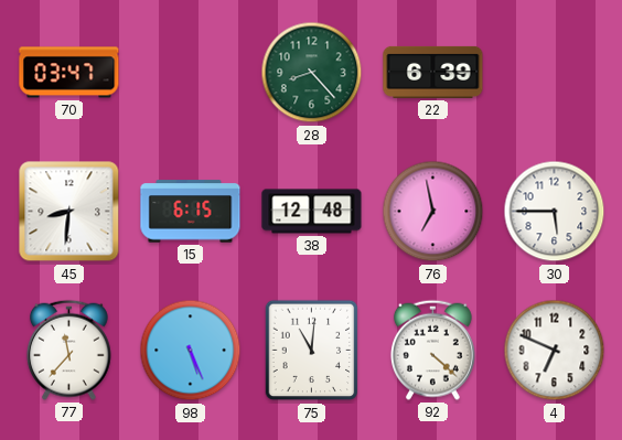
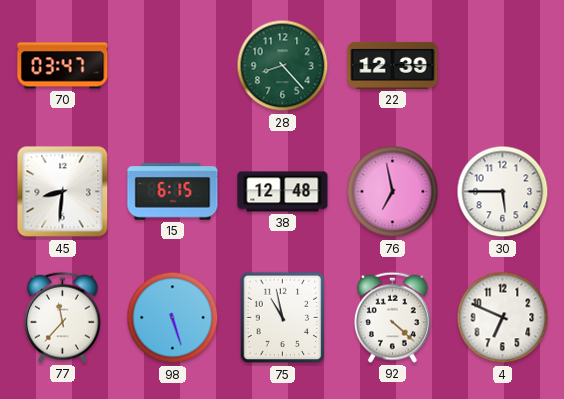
22: 6:39 -> 12:39
98: 5:26 -> 5:27
75: 11:01 -> 10:58
